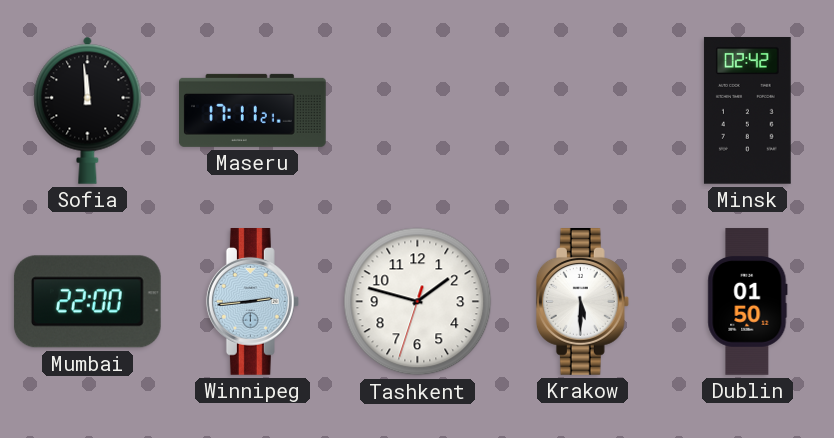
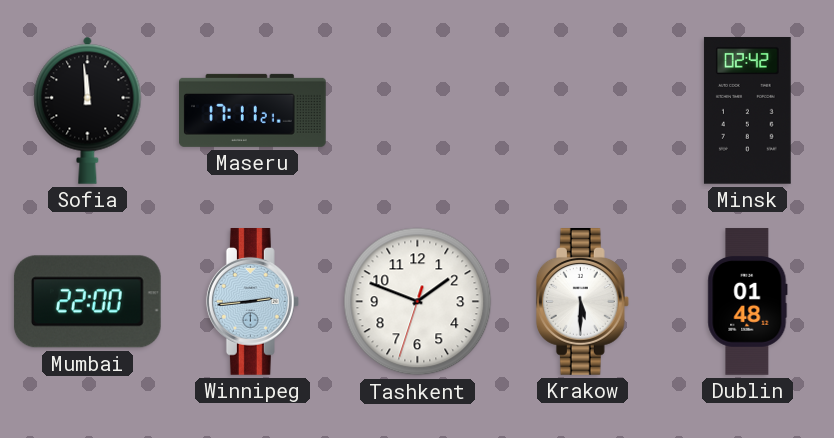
Tashkent: 1:47 -> 1:48
Dublin: 01:50 -> 01:48
